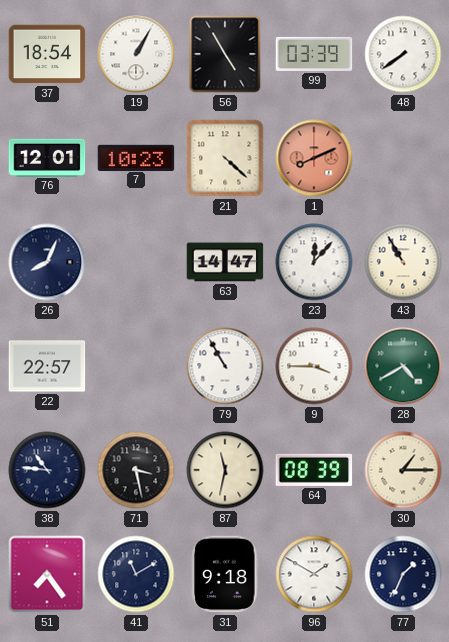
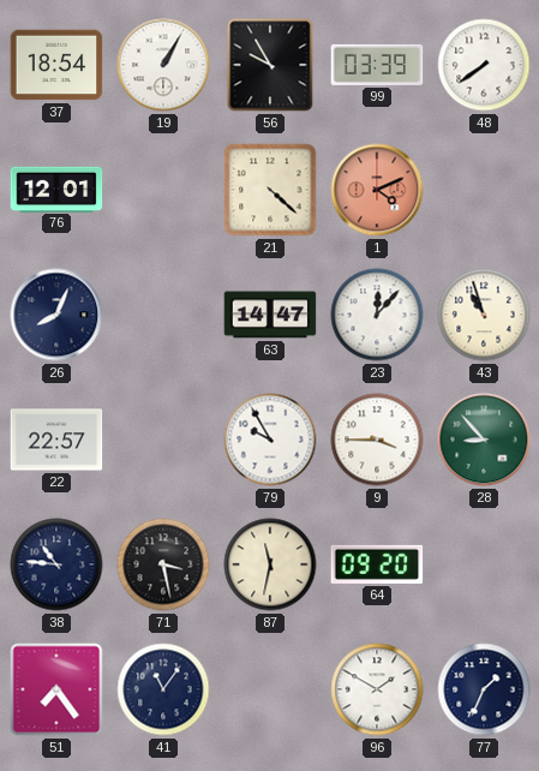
56: 4:55 -> 9:55
7: 10:23 -> none
1: 8:11 -> 4:11
43: 10:55 -> 10:57
79: 10:55 -> 9:55
28: 4:40 -> 8:53
64: 08:39 -> 09:20
30: 1:15 -> none
41: 11:10 -> 11:06
31: 9:18 -> none
